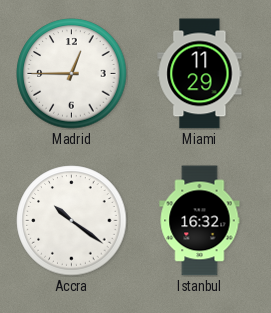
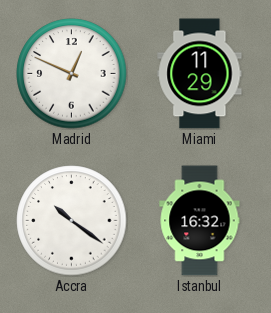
Madrid: 12:45 -> 12:49
